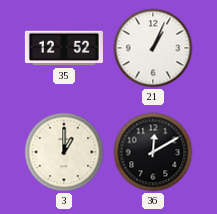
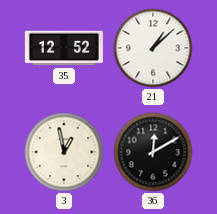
21: 1:04 -> 1:08
3: 1:00 -> 12:58
